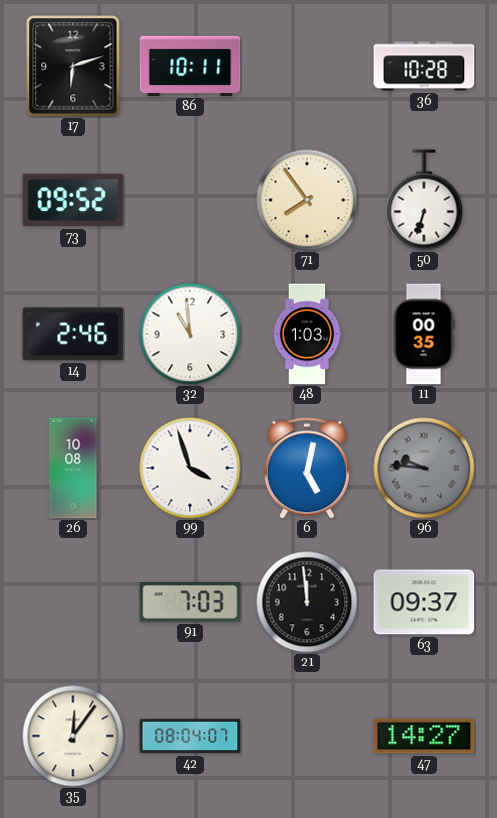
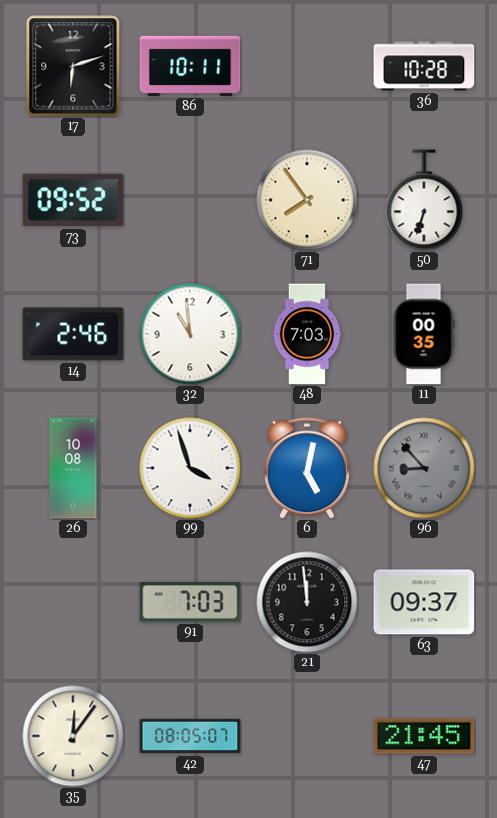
48: 1:03 -> 7:03
96: 9:46 -> 8:53
42: 08:04 -> 08:05
47: 14:27 -> 21:45
